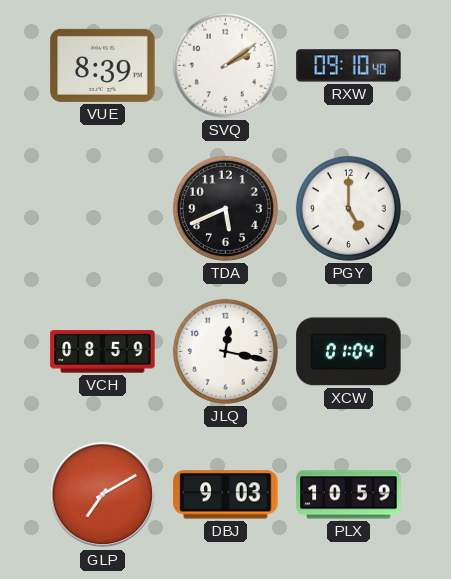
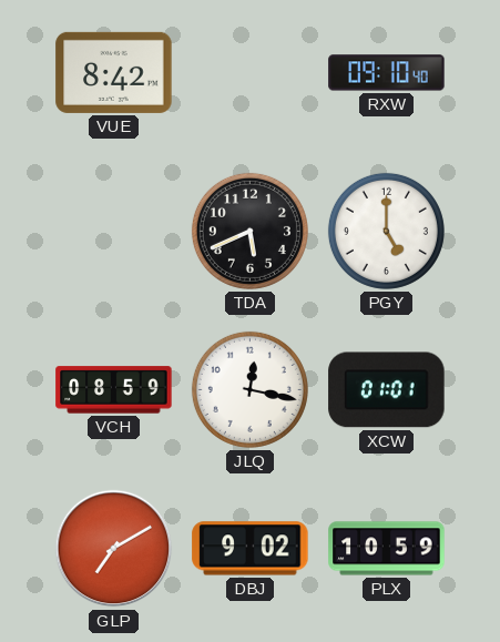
VUE: 8:39 -> 8:42
SVQ: 2:09 -> none
XCW: 01:04 -> 01:01
DBJ: 9:03 -> 9:02
